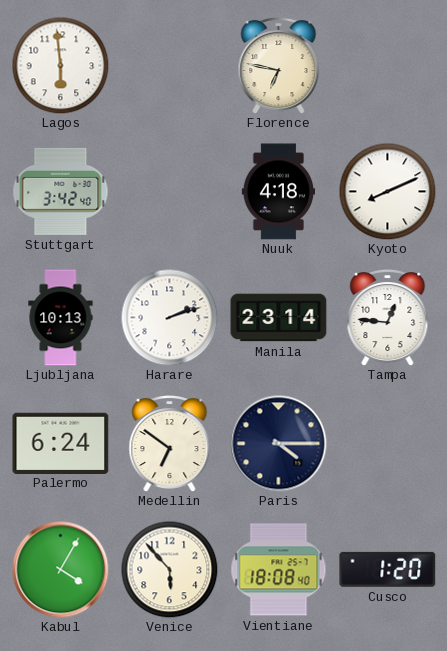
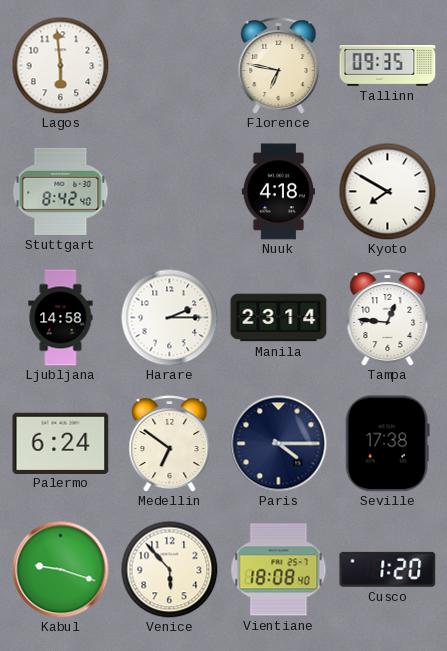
Tallinn: none -> 09:35
Stuttgart: 3:42 -> 8:42
Kyoto: 8:11 -> 7:50
Ljubljana: 10:13 -> 14:58
Harare: 2:12 -> 2:15
Seville: none -> 17:38
Kabul: 4:05 -> 9:18
